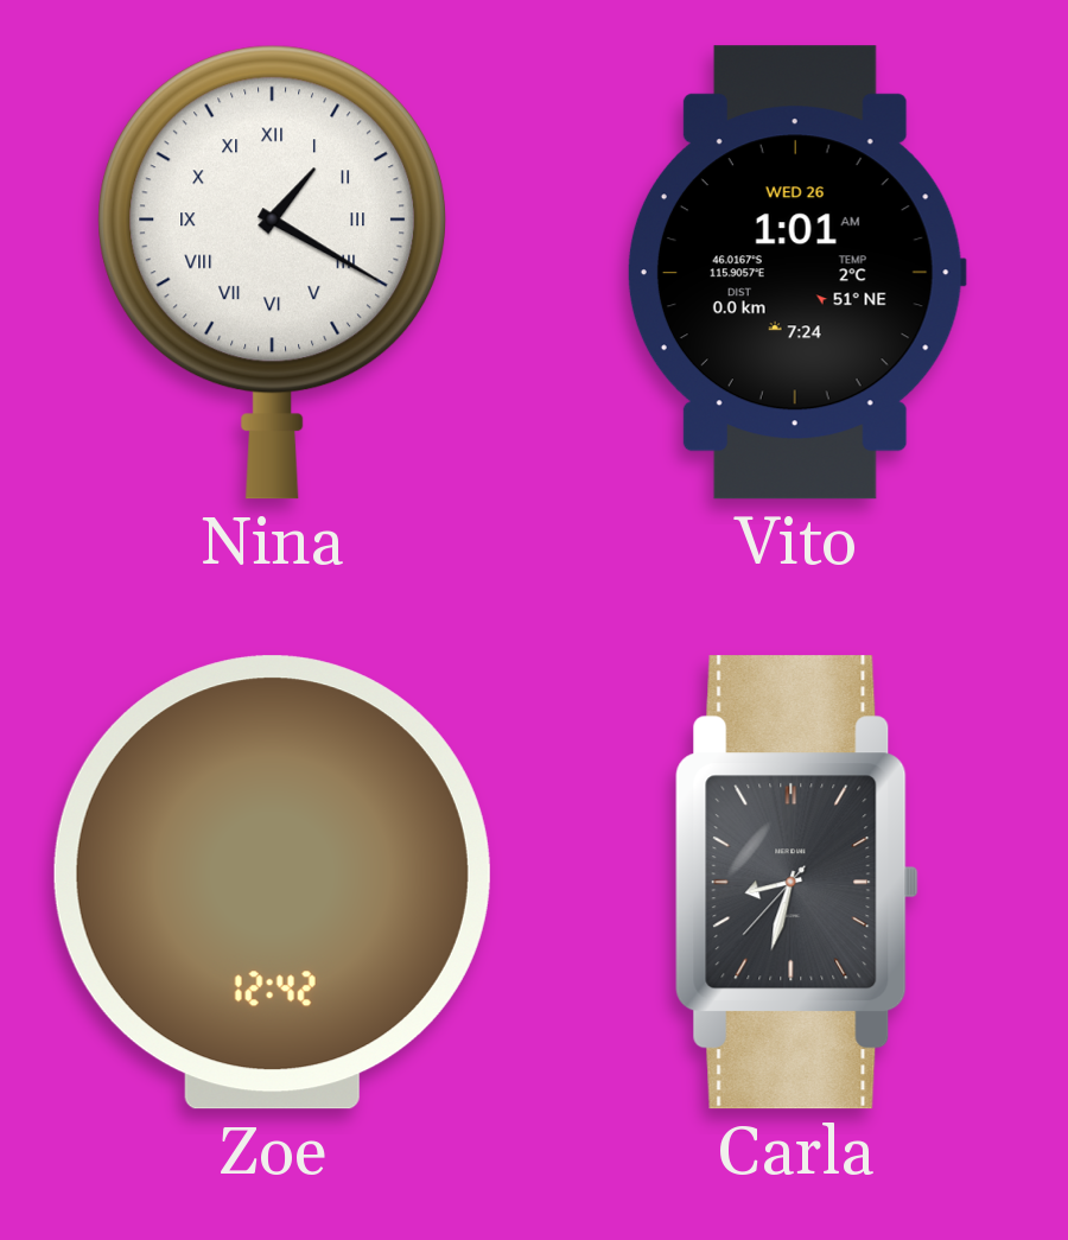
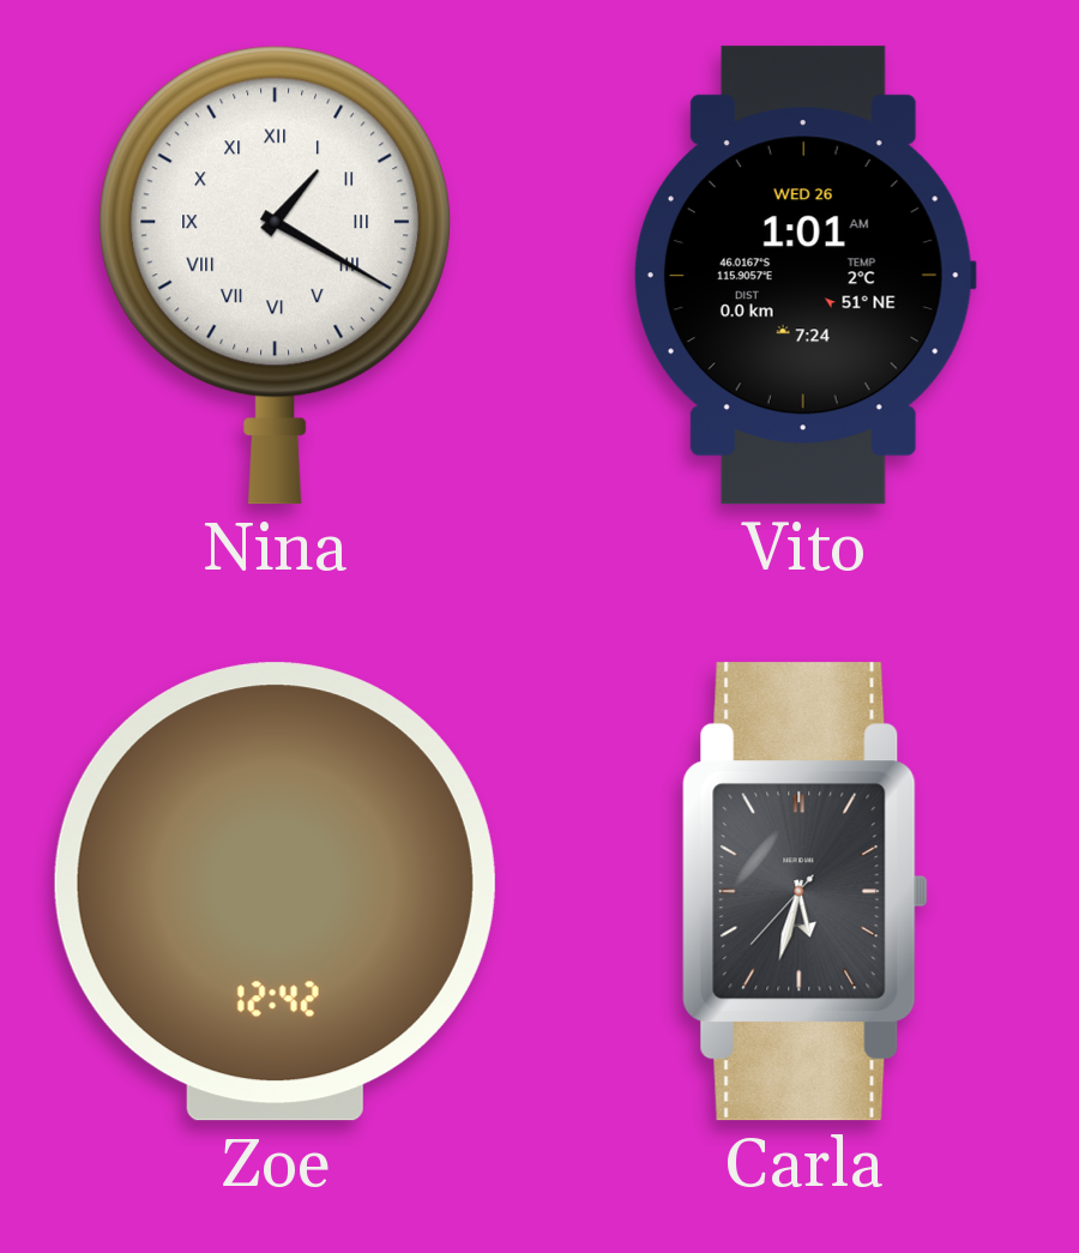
Carla: 8:32 -> 5:32
